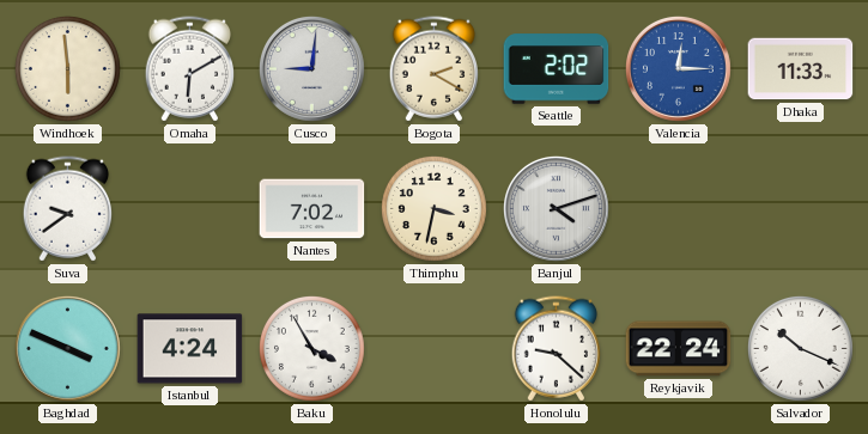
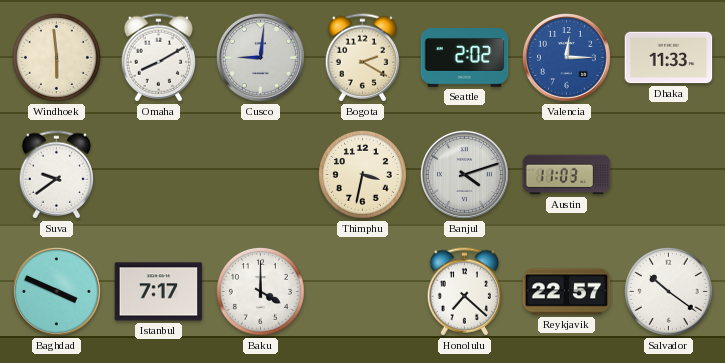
Omaha: 6:10 -> 8:10
Nantes: 7:02 -> none
Austin: none -> 11:03
Istanbul: 4:24 -> 7:17
Baku: 3:55 -> 4:00
Honolulu: 9:22 -> 7:22
Reykjavik: 22:24 -> 22:57
Salvador: 10:19 -> 10:21
